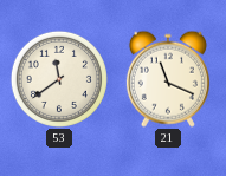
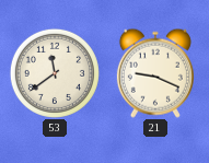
21: 11:19 -> 9:19
